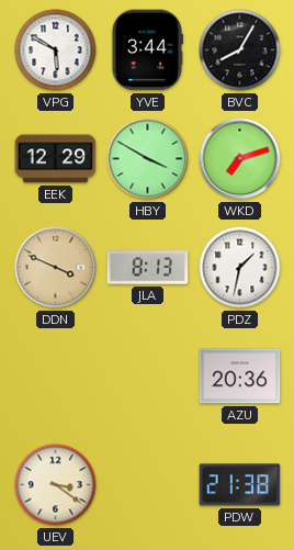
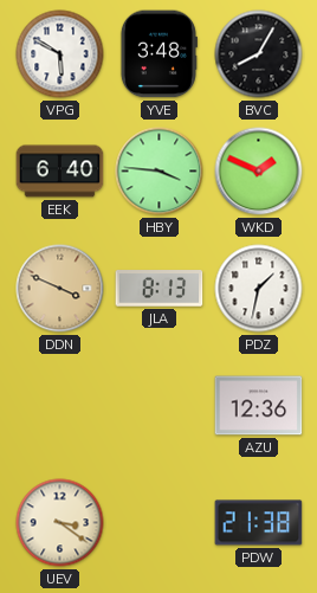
YVE: 3:44 -> 3:48
EEK: 12:29 -> 6:40
HBY: 3:50 -> 3:46
WKD: 7:12 -> 1:49
AZU: 20:36 -> 12:36
